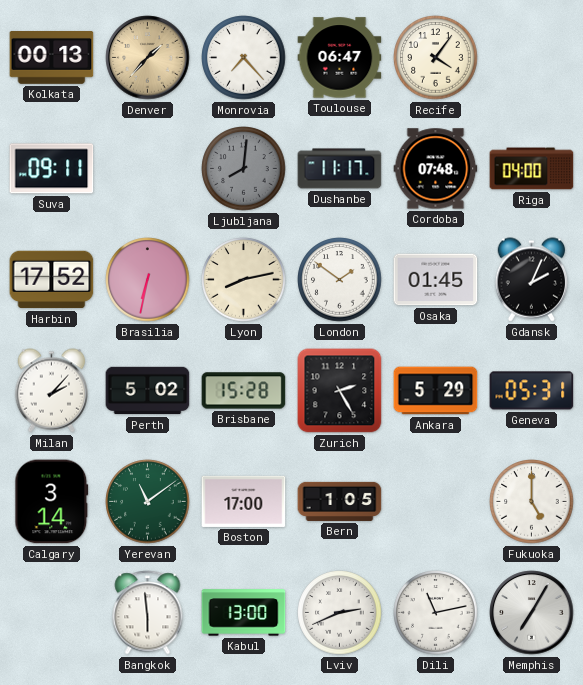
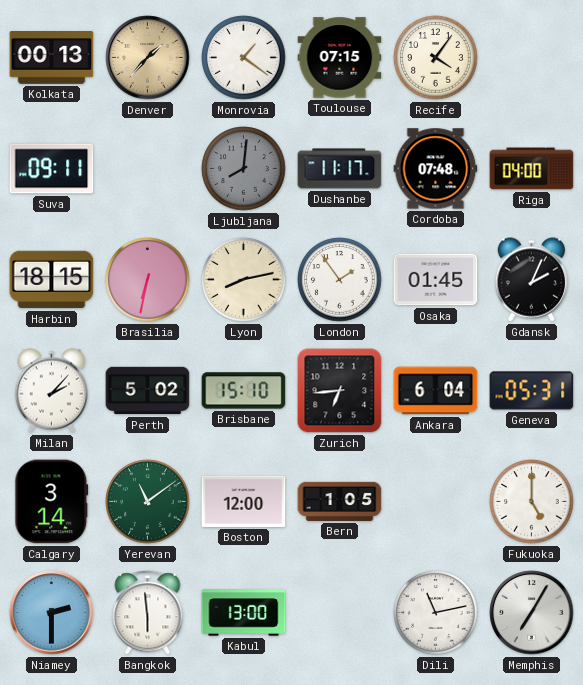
Monrovia: 7:23 -> 1:21
Toulouse: 06:47 -> 07:15
Harbin: 17:52 -> 18:15
London: 1:51 -> 1:54
Brisbane: 15:28 -> 15:10
Zurich: 2:25 -> 6:44
Ankara: 5:29 -> 6:04
Boston: 17:00 -> 12:00
Niamey: none -> 2:30
Lviv: 2:41 -> none
